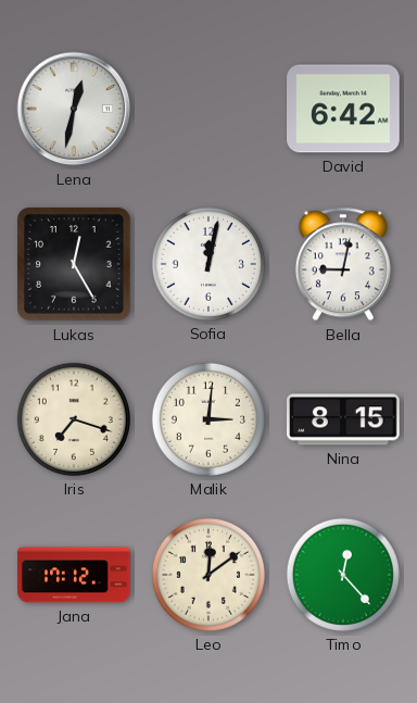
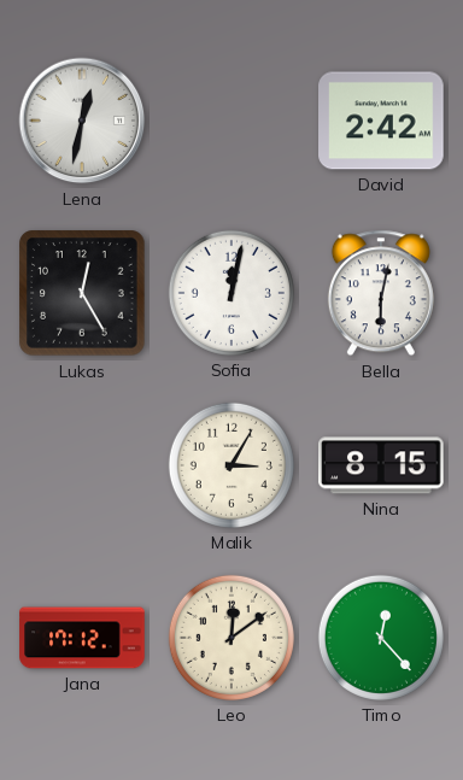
David: 6:42 -> 2:42
Bella: 9:02 -> 6:02
Iris: 7:18 -> none
Malik: 3:01 -> 3:05
